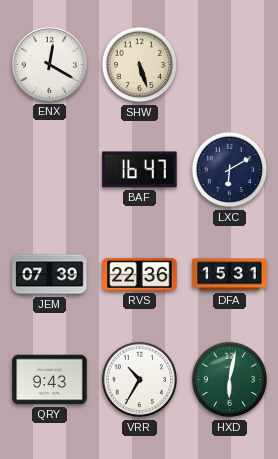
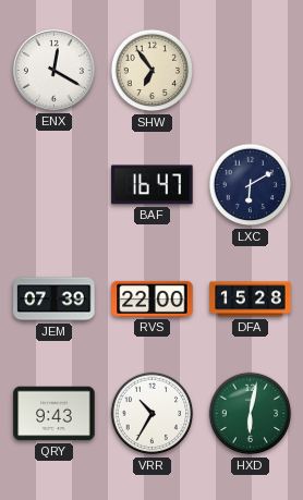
SHW: 5:27 -> 6:54
RVS: 22:36 -> 22:00
DFA: 15:31 -> 15:28
